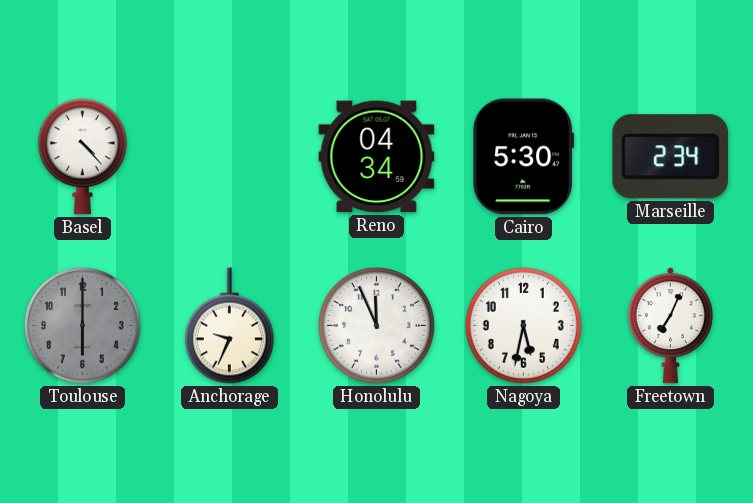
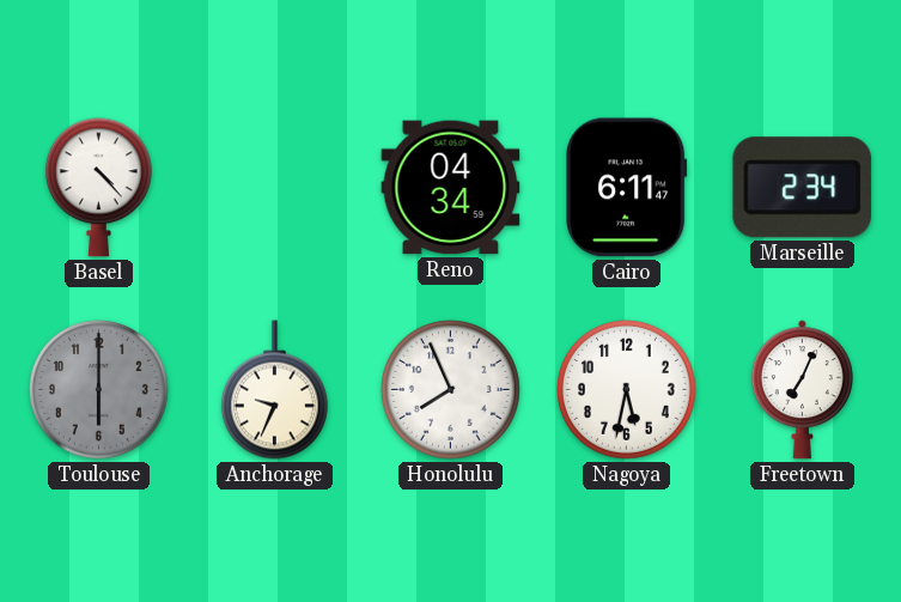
Cairo: 5:30 -> 6:11
Honolulu: 11:56 -> 7:56
